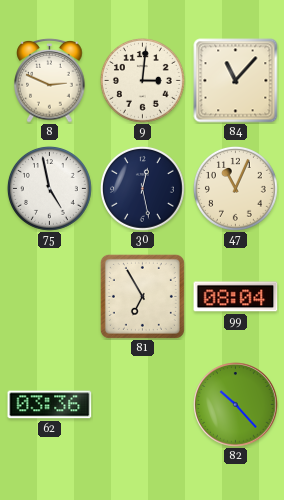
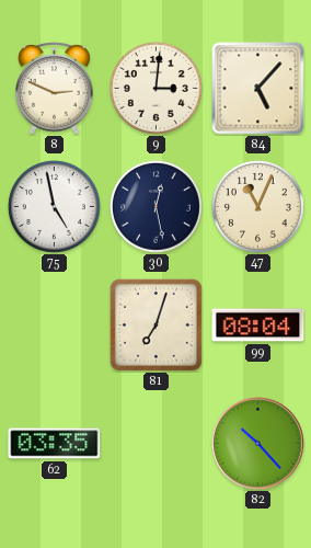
84: 11:07 -> 5:07
81: 6:55 -> 7:03
62: 03:36 -> 03:35
